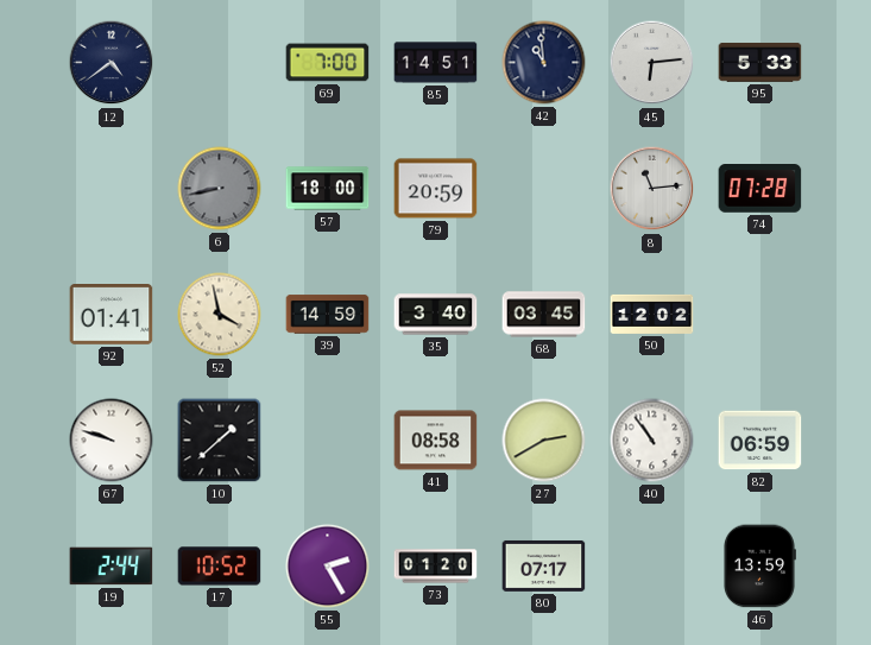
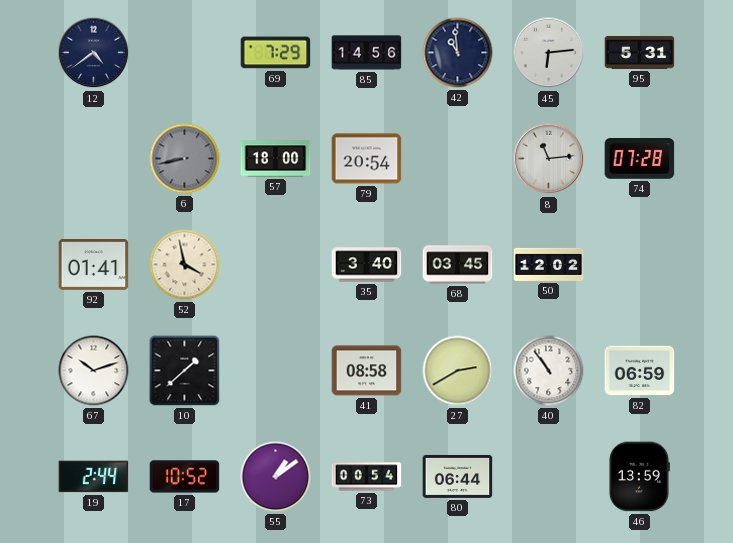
69: 7:00 -> 7:29
85: 14:51 -> 14:56
95: 5:33 -> 5:31
79: 20:59 -> 20:54
39: 14:59 -> none
67: 9:48 -> 10:12
55: 2:25 -> 1:09
73: 01:20 -> 00:54
80: 07:17 -> 06:44
